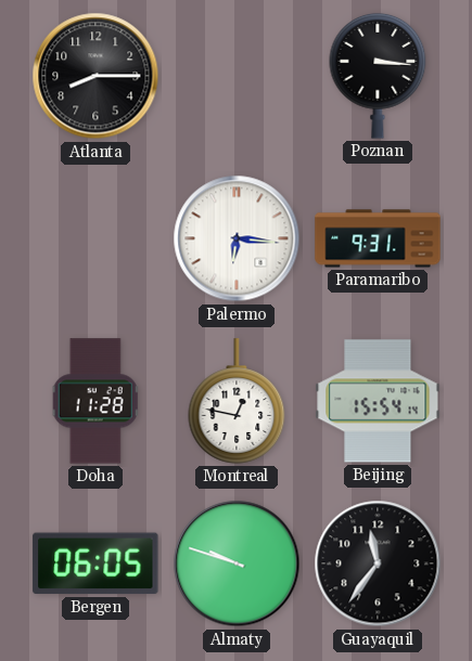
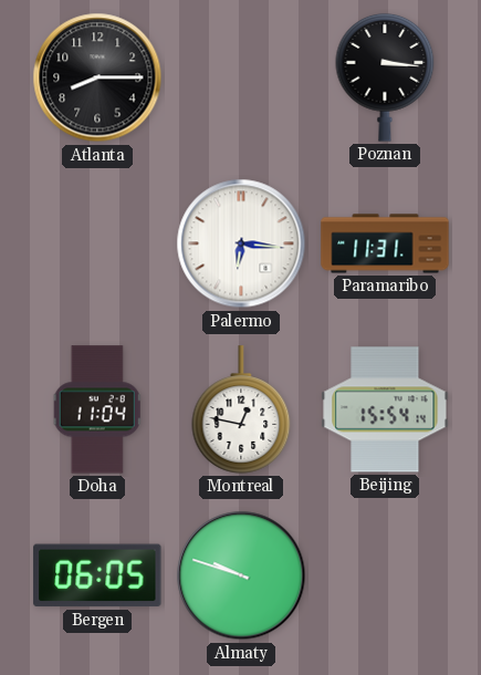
Paramaribo: 9:31 -> 11:31
Doha: 11:28 -> 11:04
Guayaquil: 11:36 -> none
